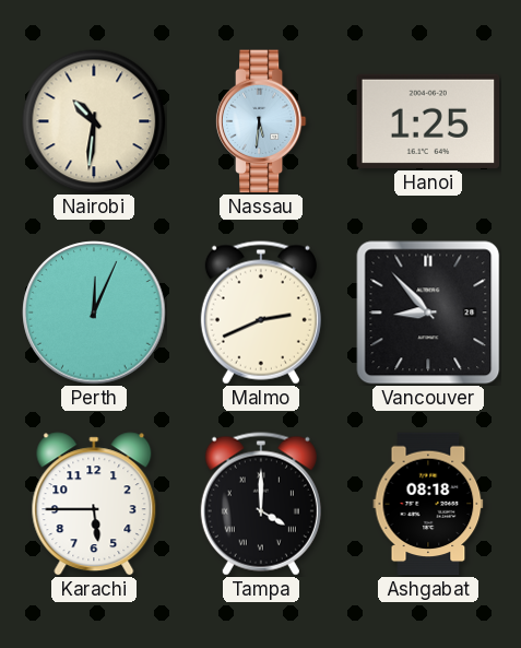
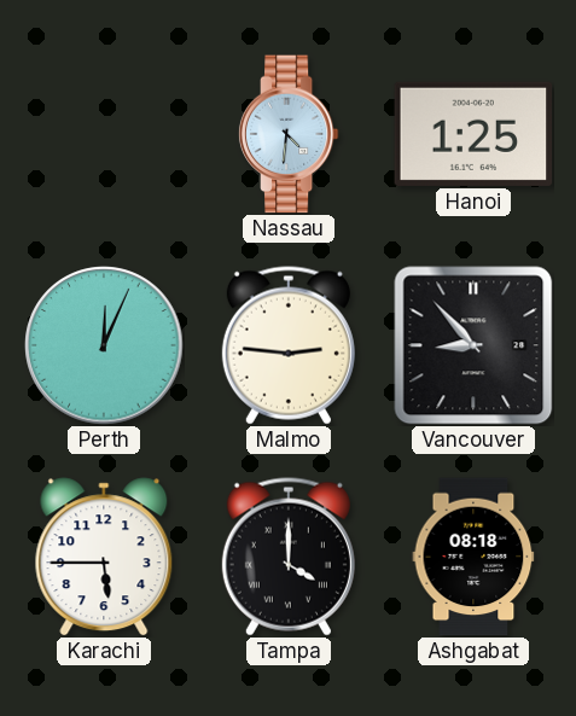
Nairobi: 10:31 -> none
Nassau: 5:31 -> 4:31
Malmo: 2:41 -> 2:46
